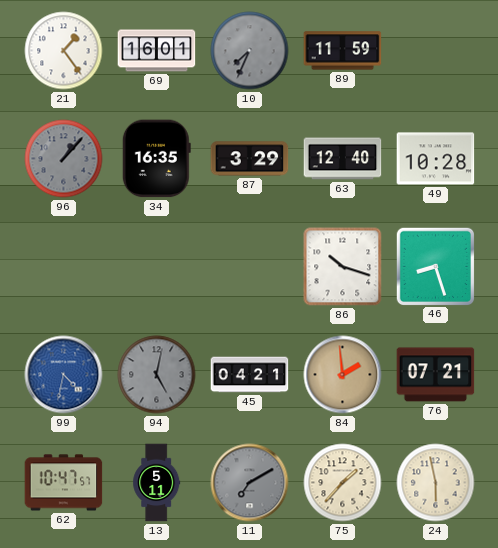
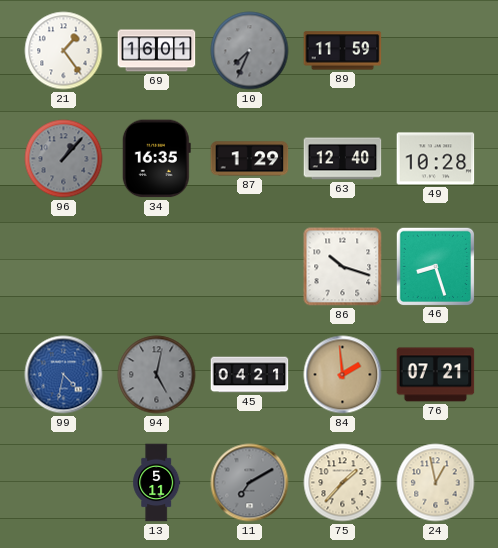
87: 3:29 -> 1:29
62: 10:47 -> none
24: 5:58 -> 12:58
